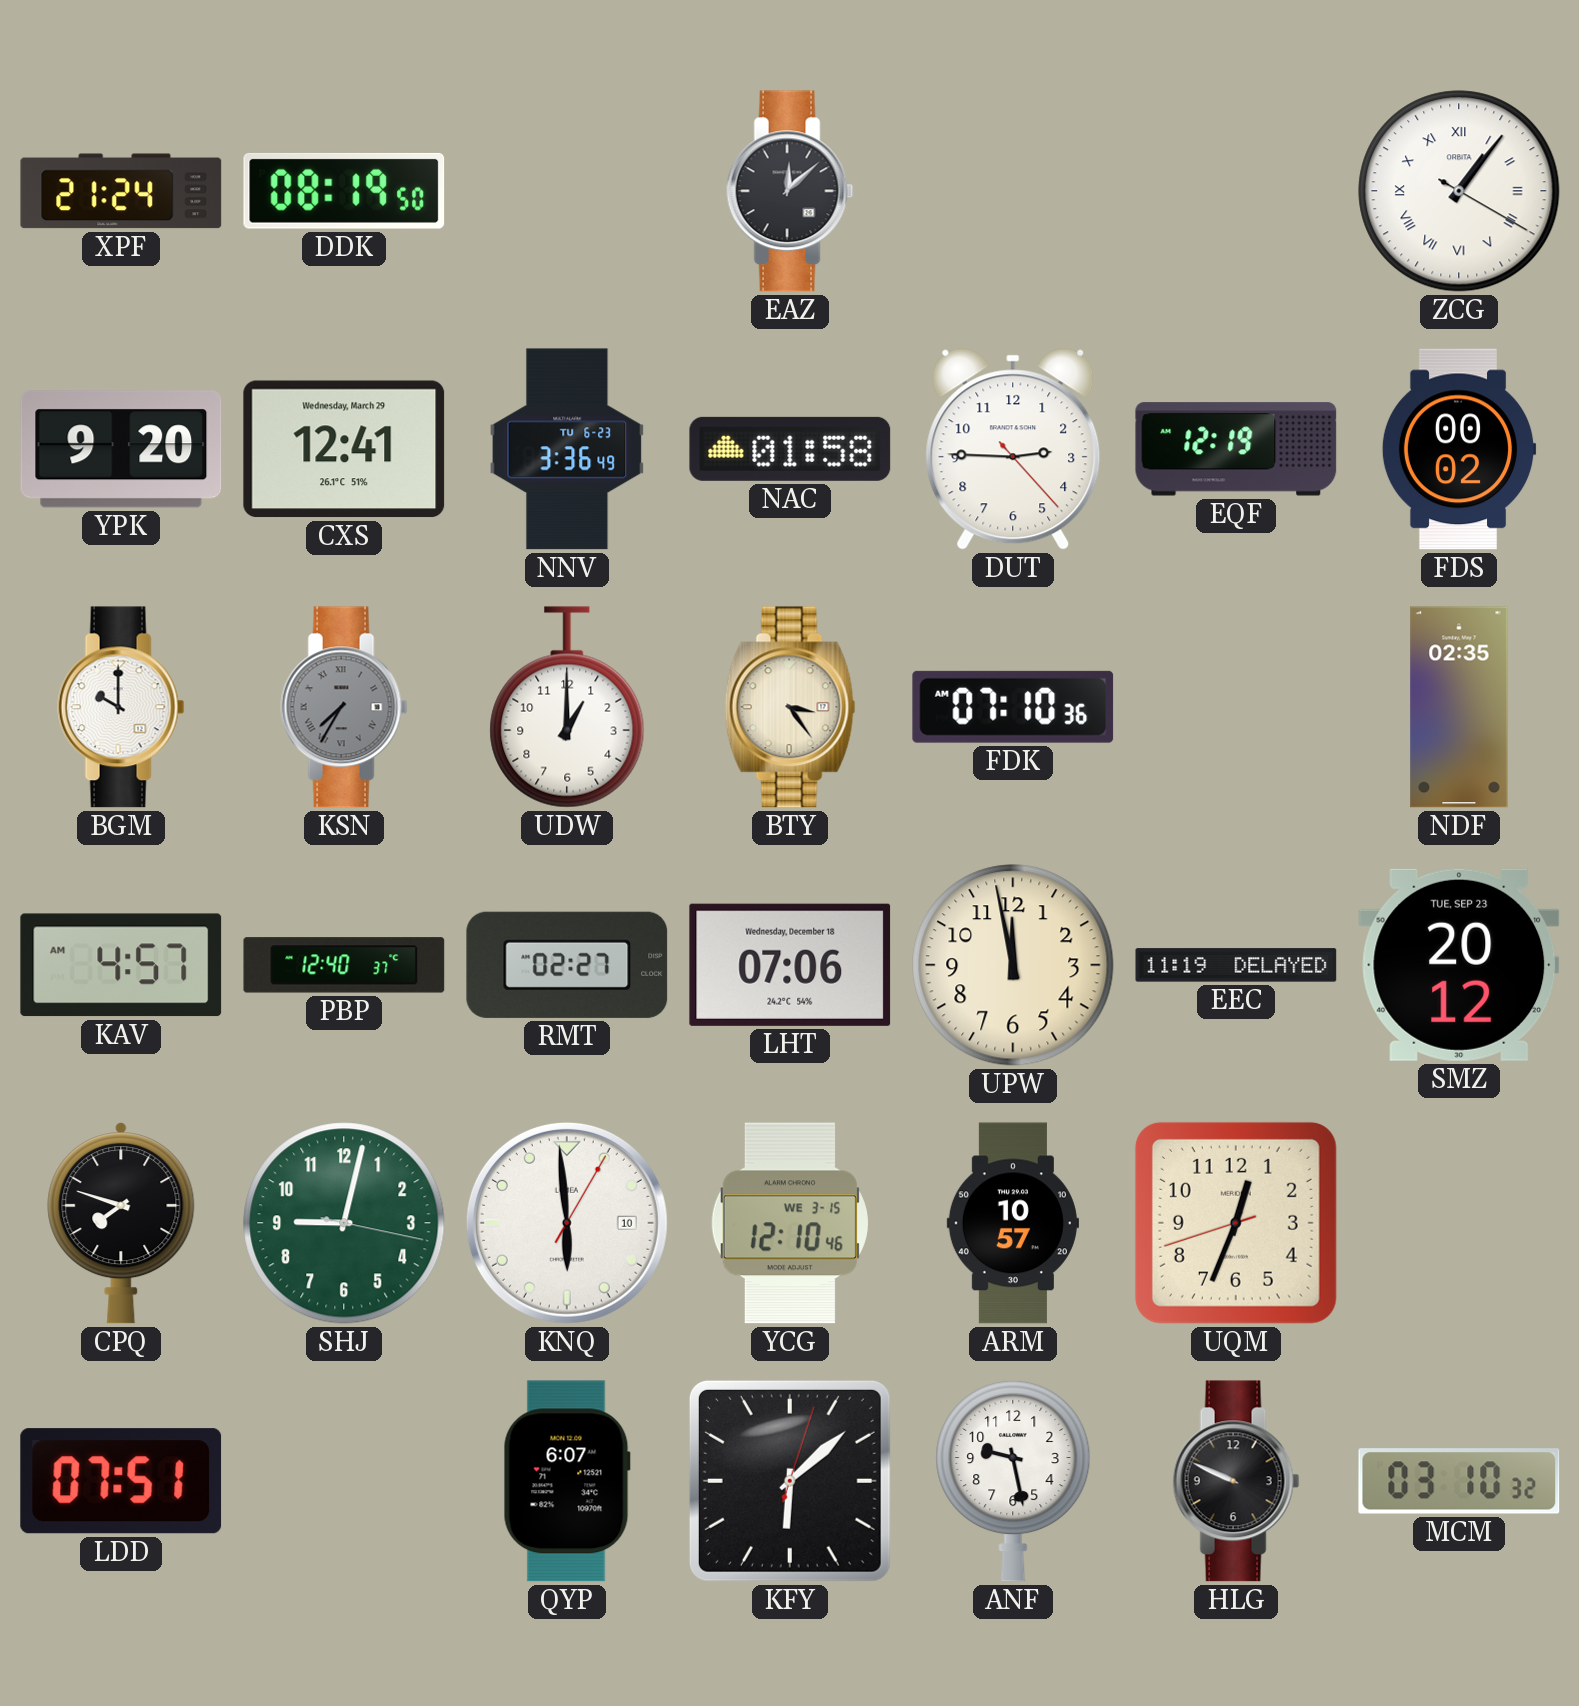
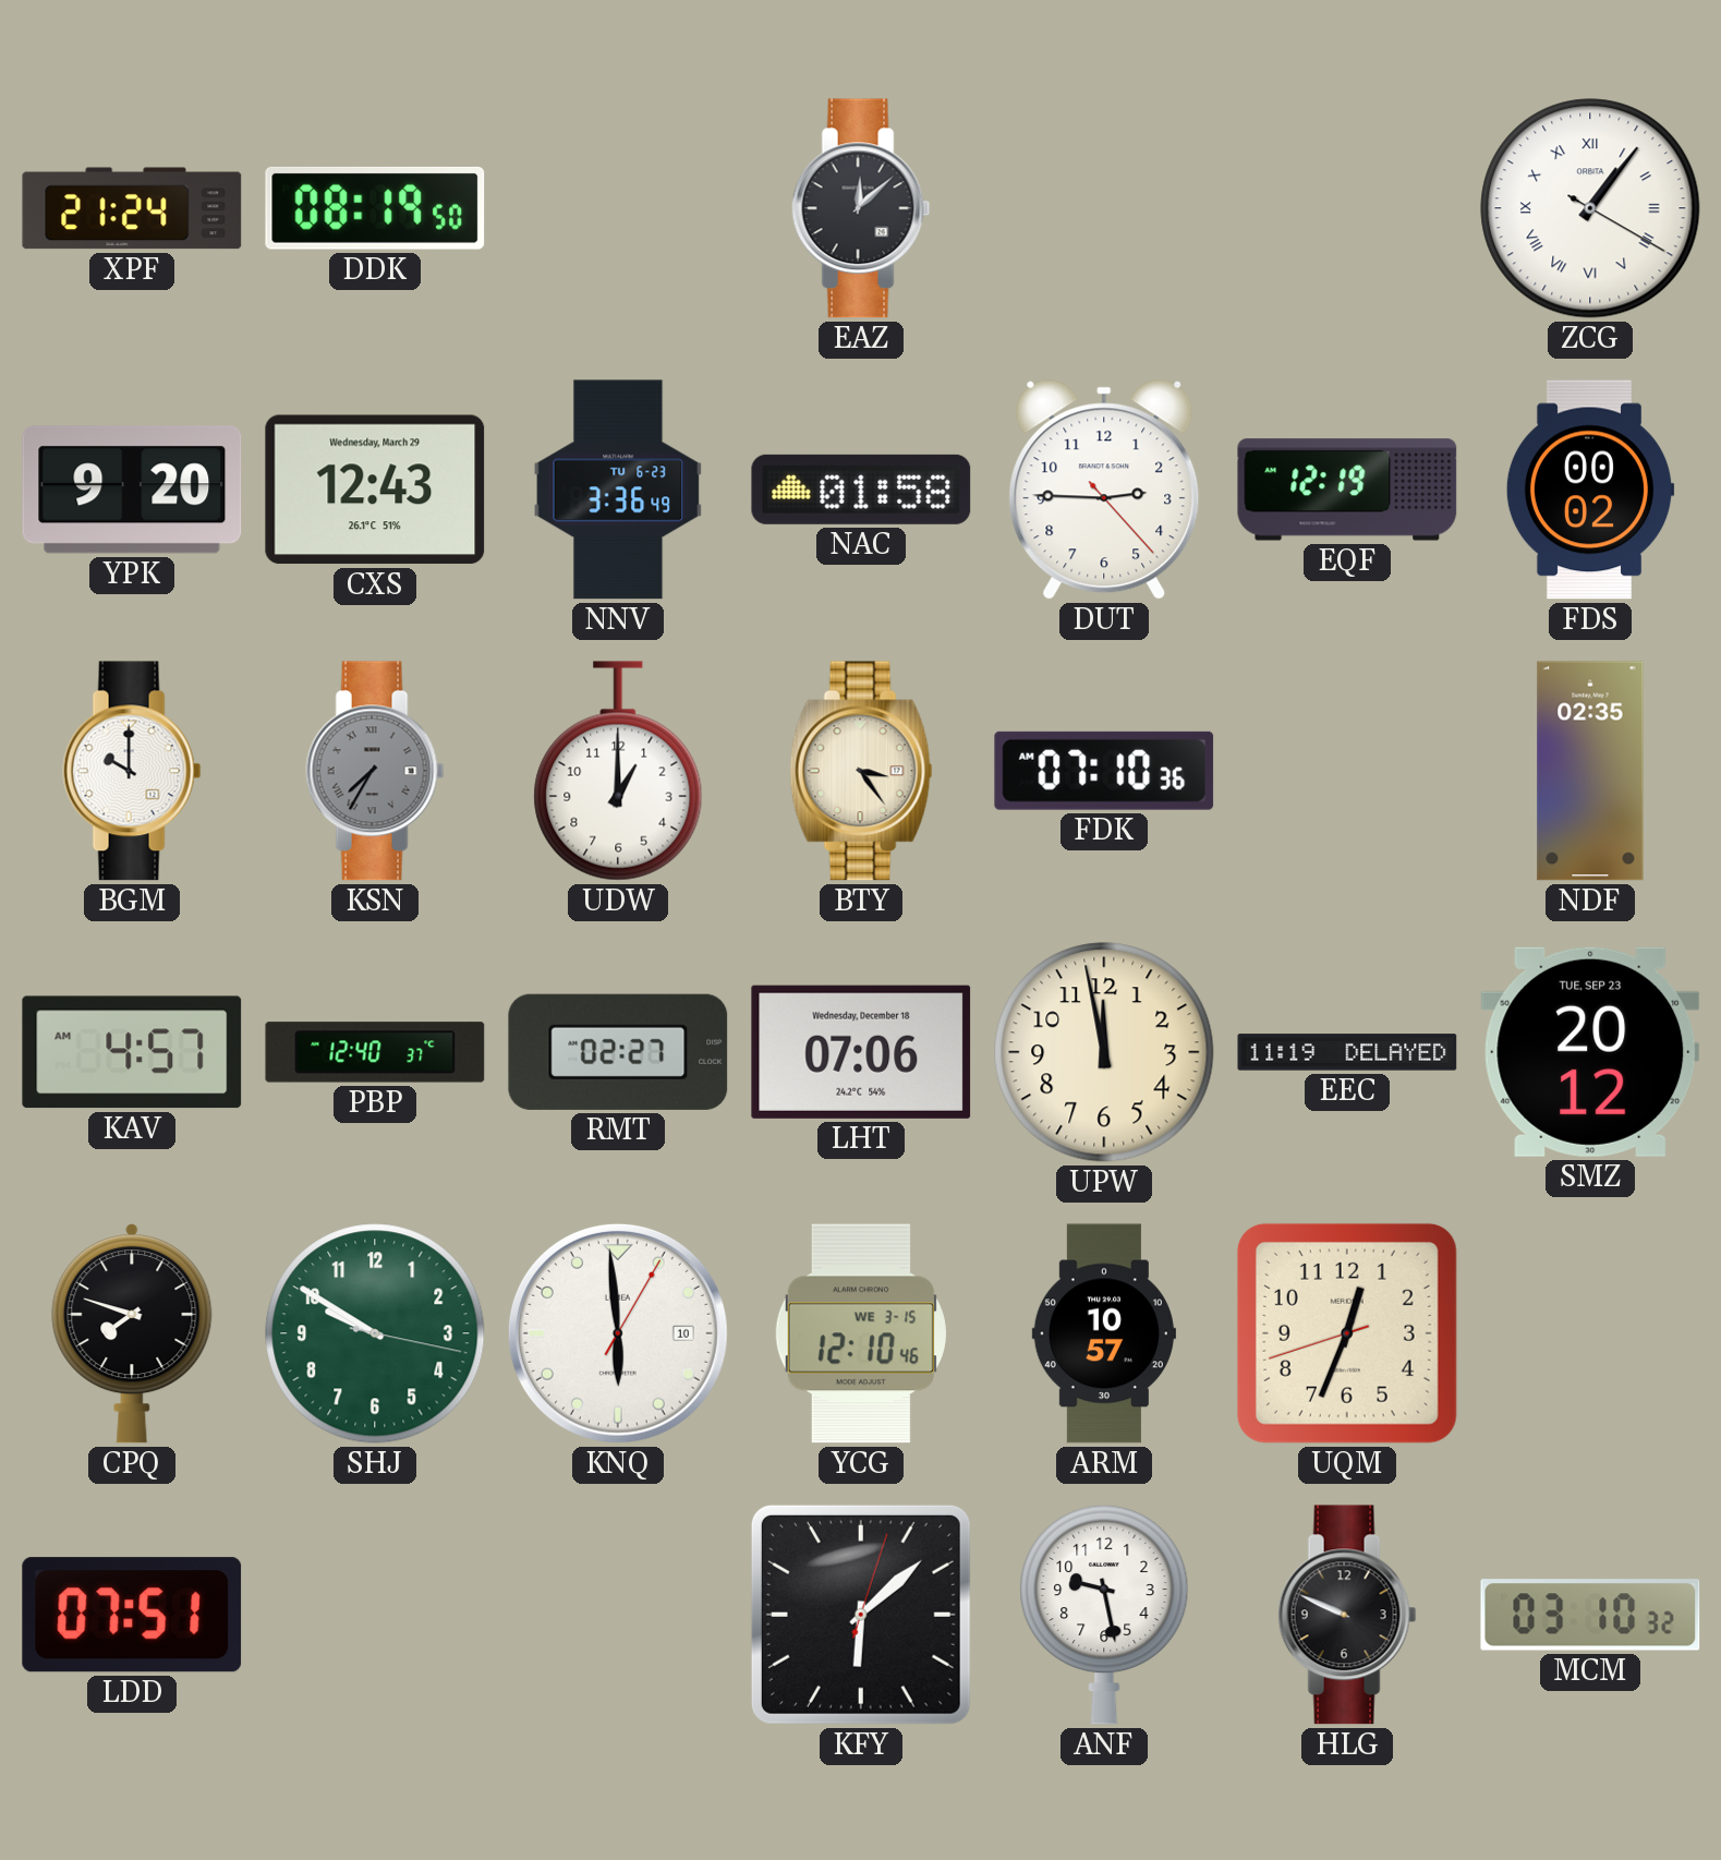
CXS: 12:41 -> 12:43
SHJ: 9:02 -> 9:50
QYP: 6:07 -> none
